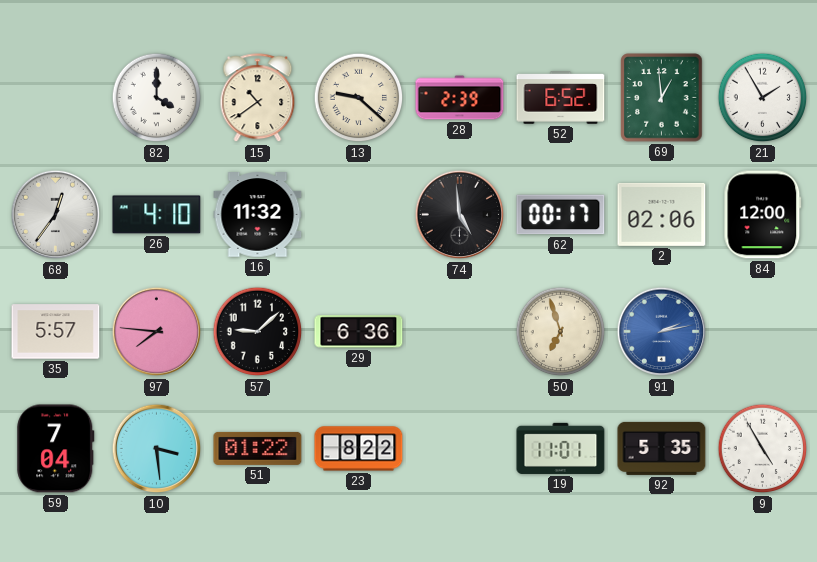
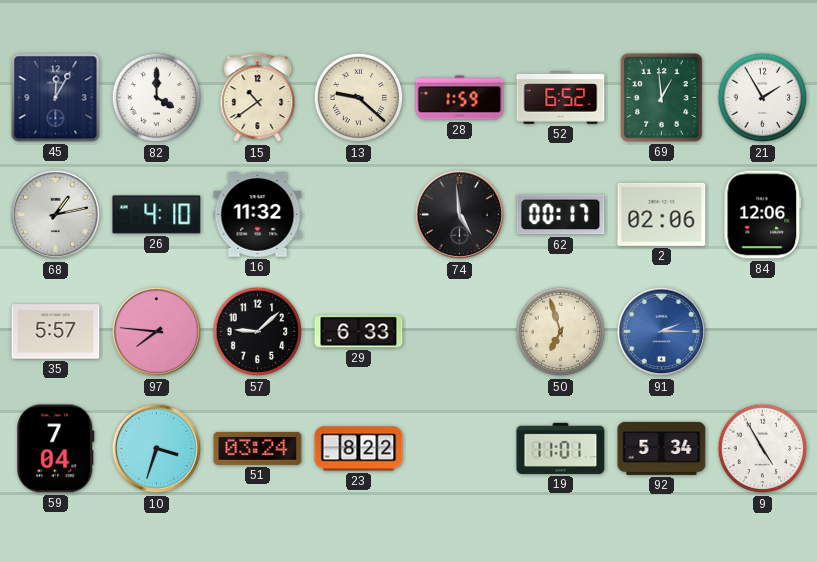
45: none -> 12:05
28: 2:39 -> 1:59
68: 12:36 -> 1:13
84: 12:00 -> 12:06
29: 6:36 -> 6:33
91: 2:13 -> 2:15
10: 3:29 -> 3:33
51: 01:22 -> 03:24
92: 5:35 -> 5:34
